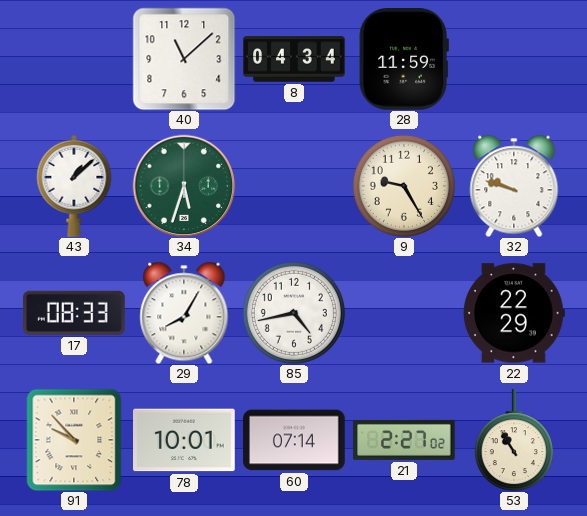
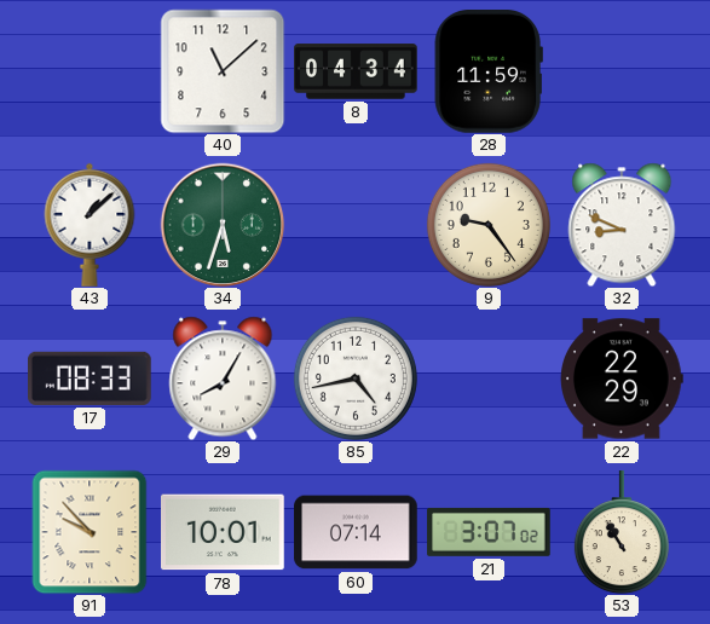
9: 9:25 -> 9:24
32: 9:48 -> 8:49
21: 2:27 -> 3:07
